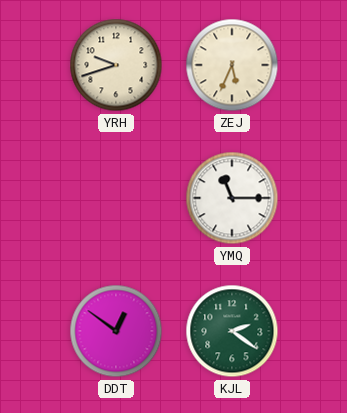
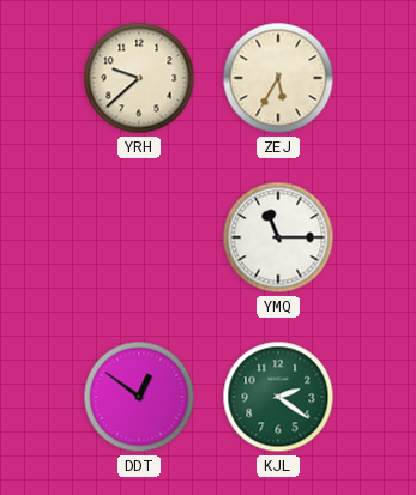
YRH: 9:42 -> 9:38
ZEJ: 5:34 -> 5:35
